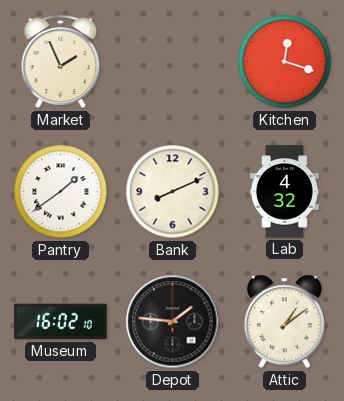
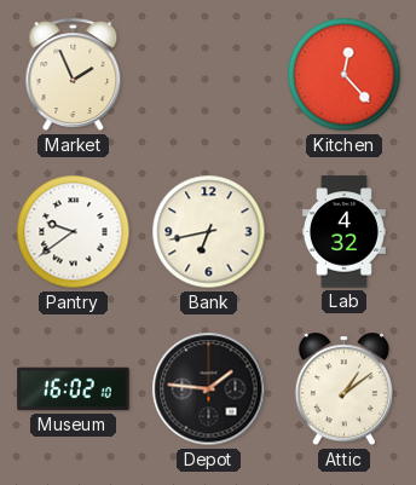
Kitchen: 12:18 -> 12:23
Pantry: 1:39 -> 9:39
Bank: 8:11 -> 6:43
